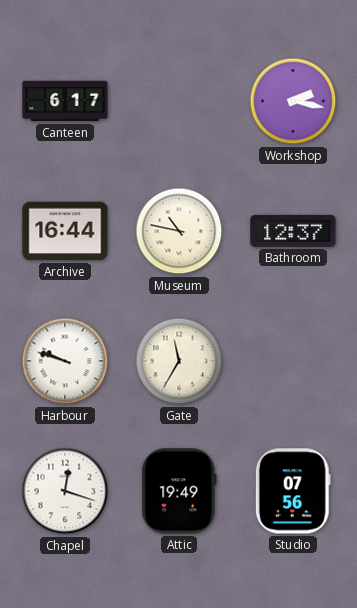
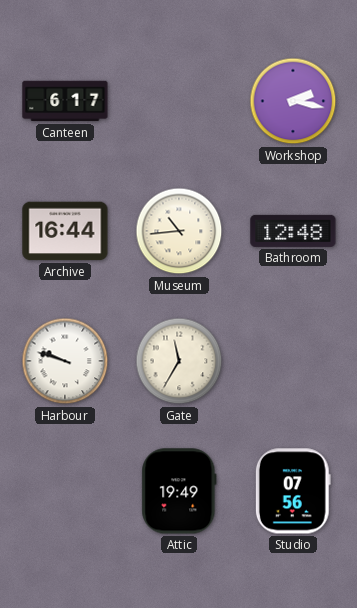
Museum: 10:47 -> 10:44
Bathroom: 12:37 -> 12:48
Chapel: 12:18 -> none
